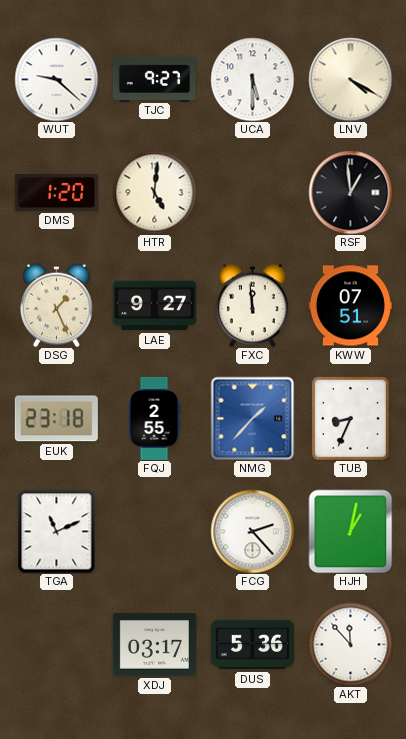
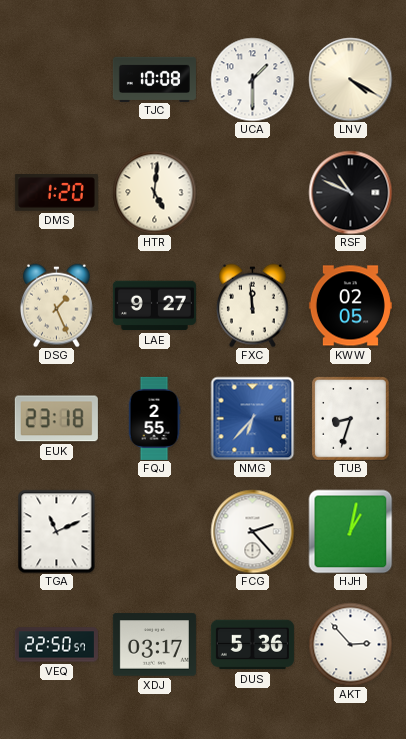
WUT: 9:22 -> none
TJC: 9:27 -> 10:08
UCA: 5:30 -> 1:30
RSF: 12:59 -> 10:49
KWW: 07:51 -> 02:05
NMG: 1:37 -> 6:37
TUB: 8:34 -> 8:33
VEQ: none -> 22:50
AKT: 11:53 -> 2:53
